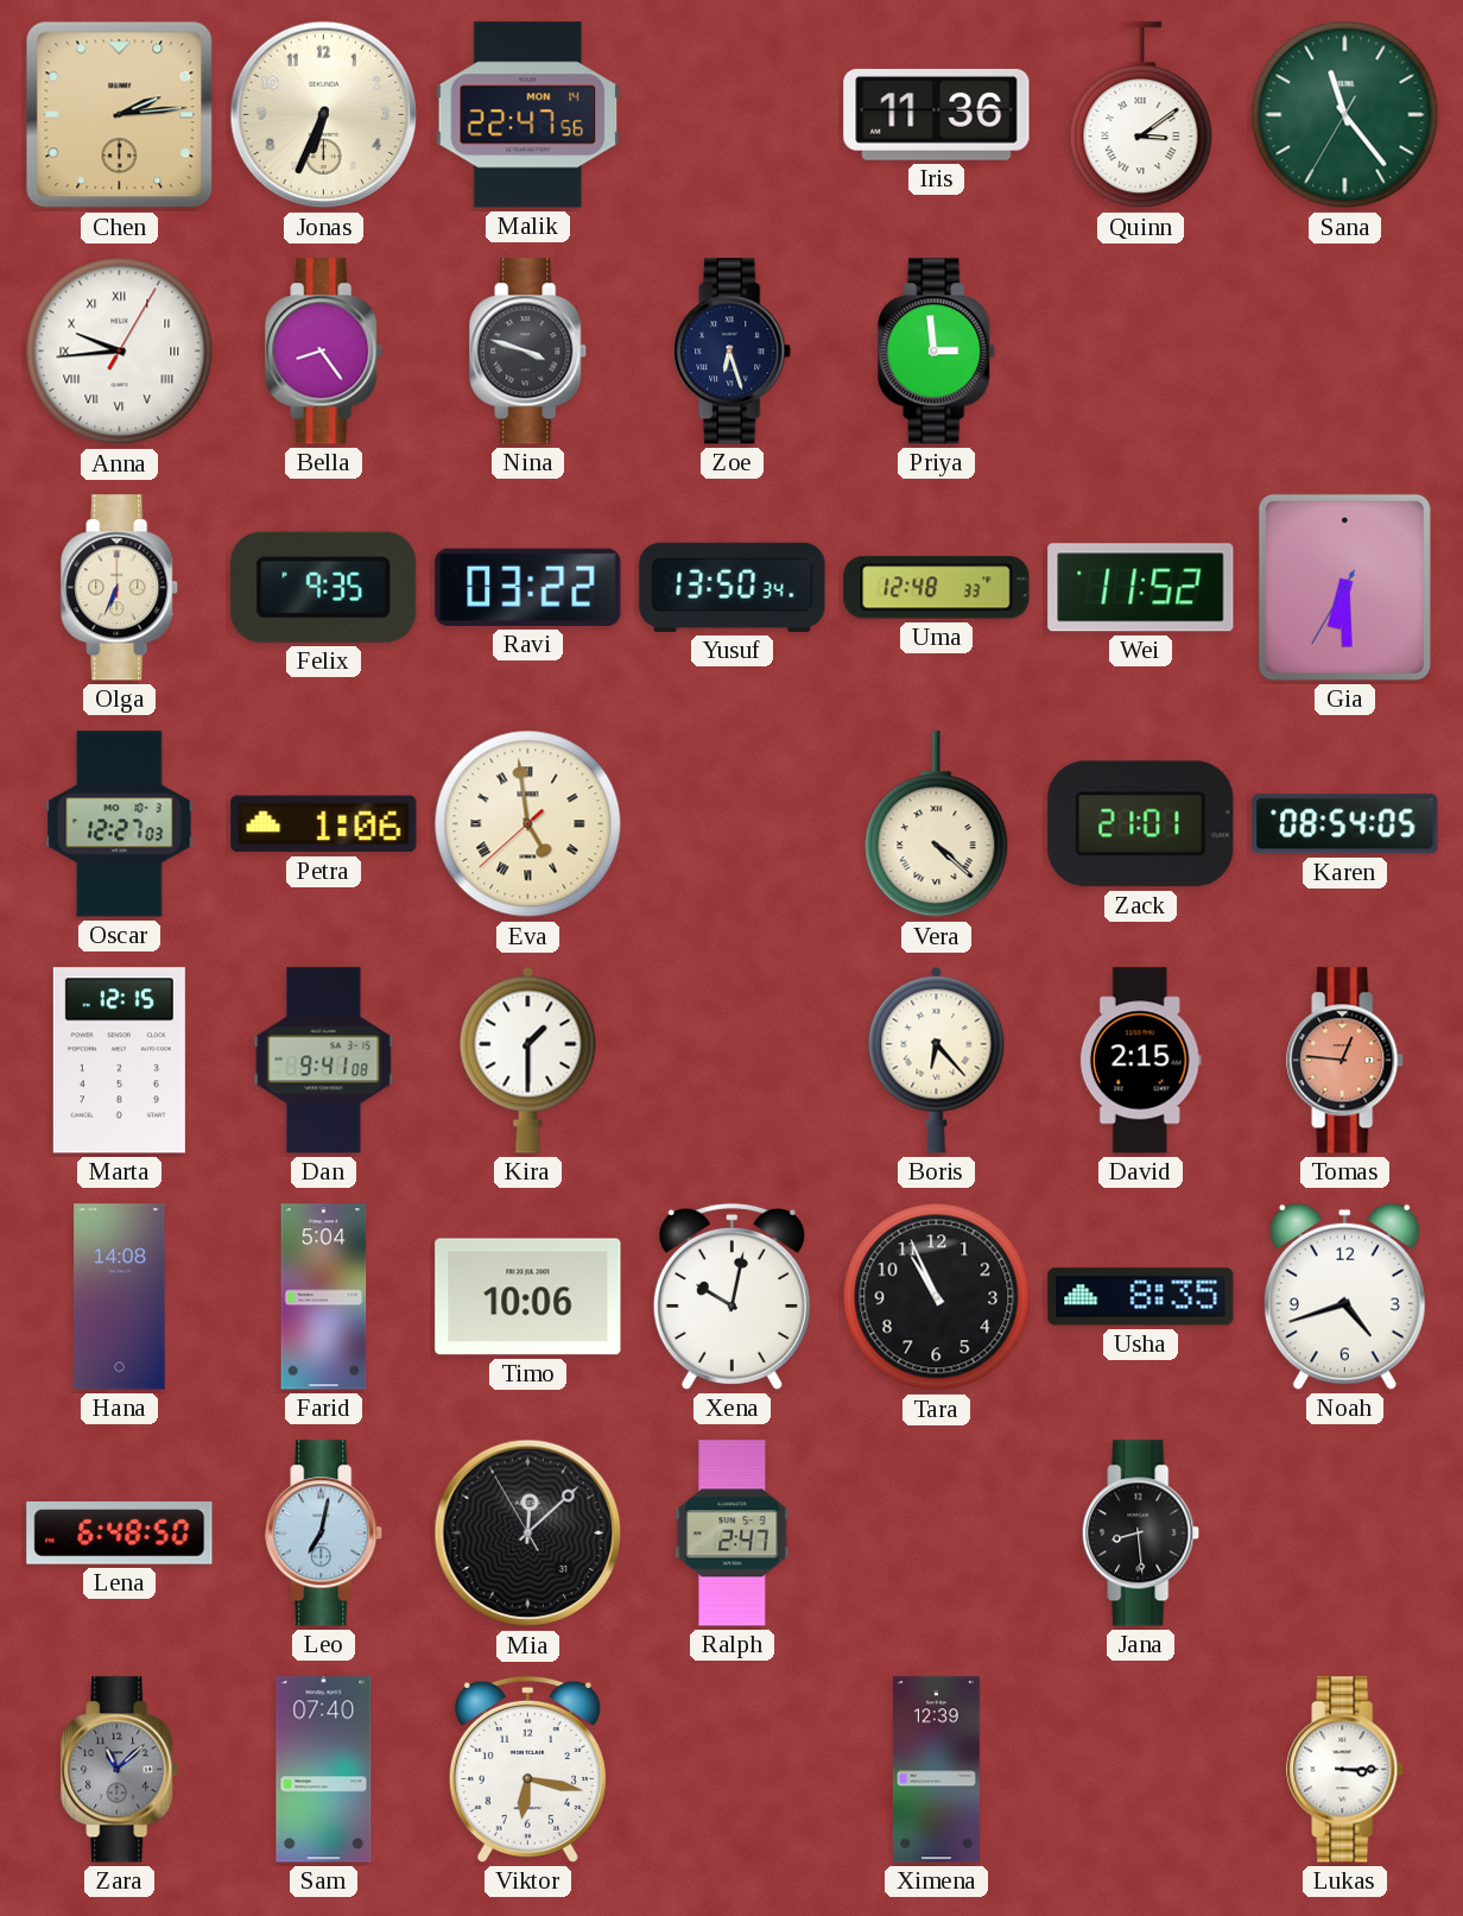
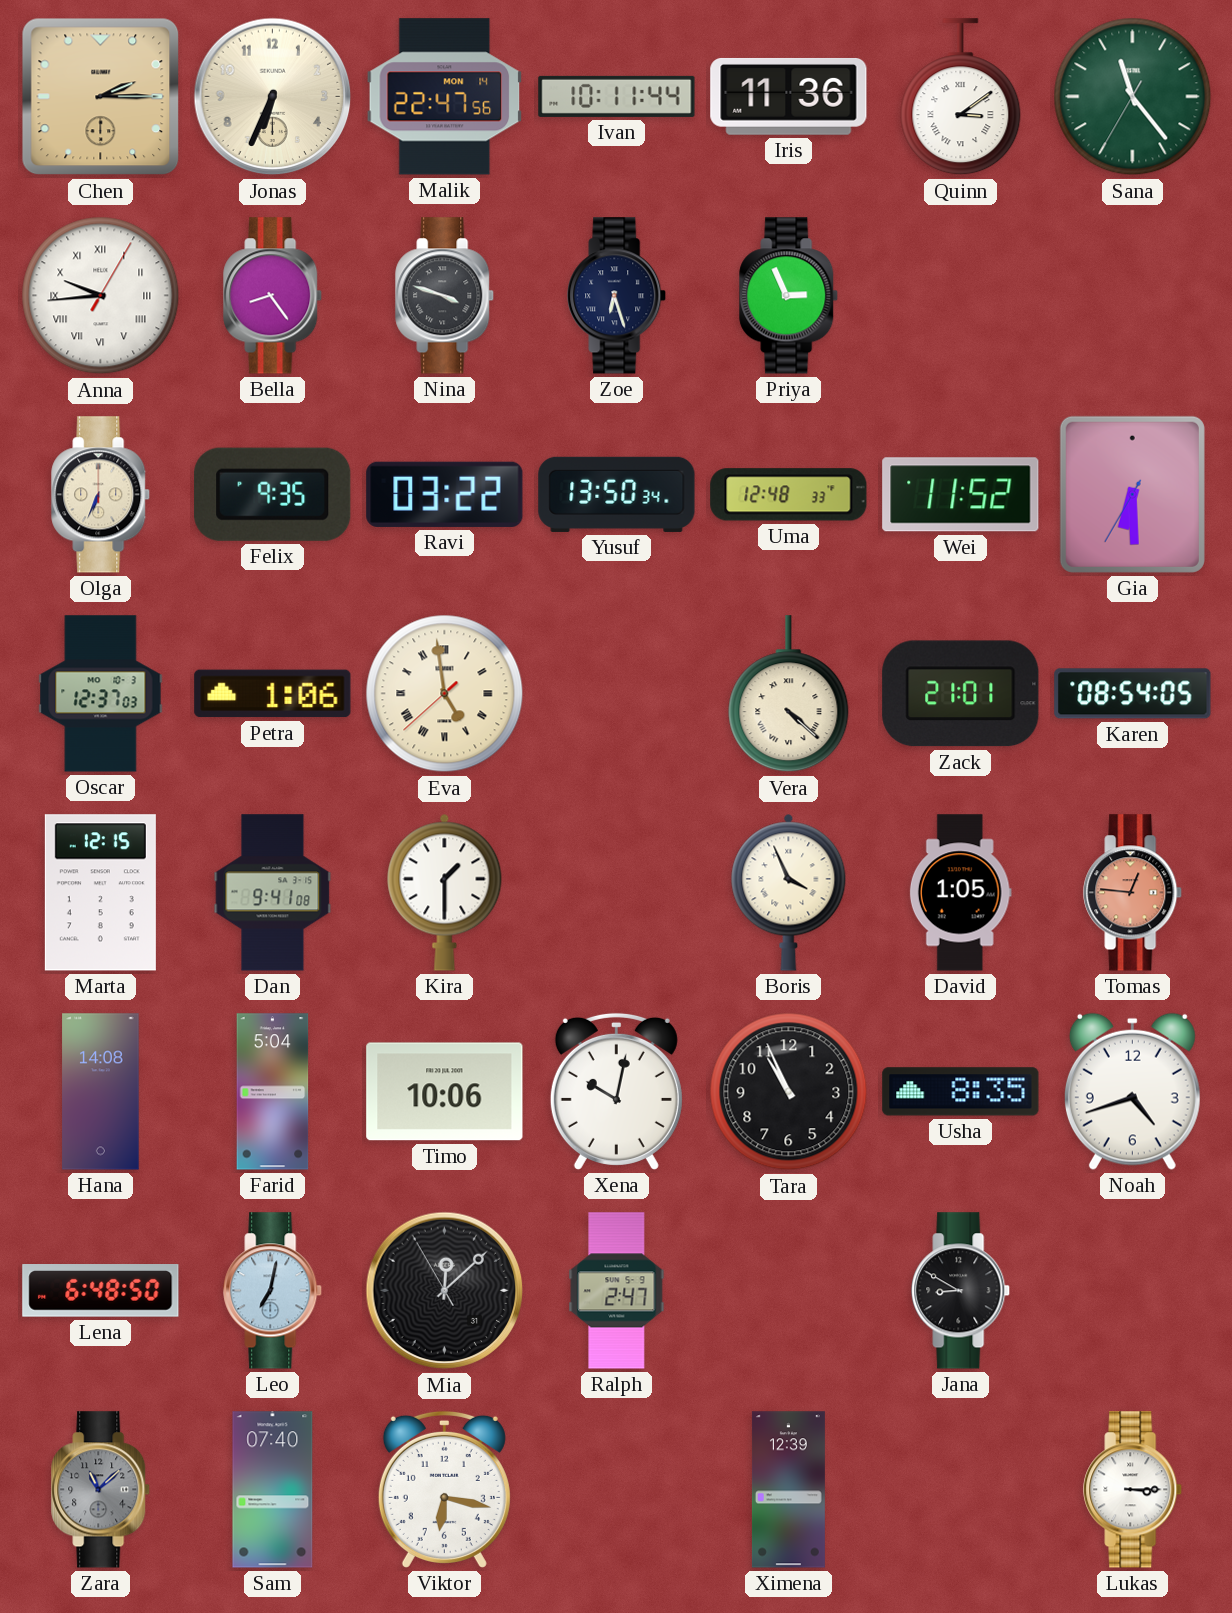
Chen: 2:14 -> 2:15
Ivan: none -> 10:11
Priya: 2:59 -> 2:56
Oscar: 12:27 -> 12:37
Boris: 6:23 -> 3:56
David: 2:15 -> 1:05
Jana: 8:29 -> 8:50
